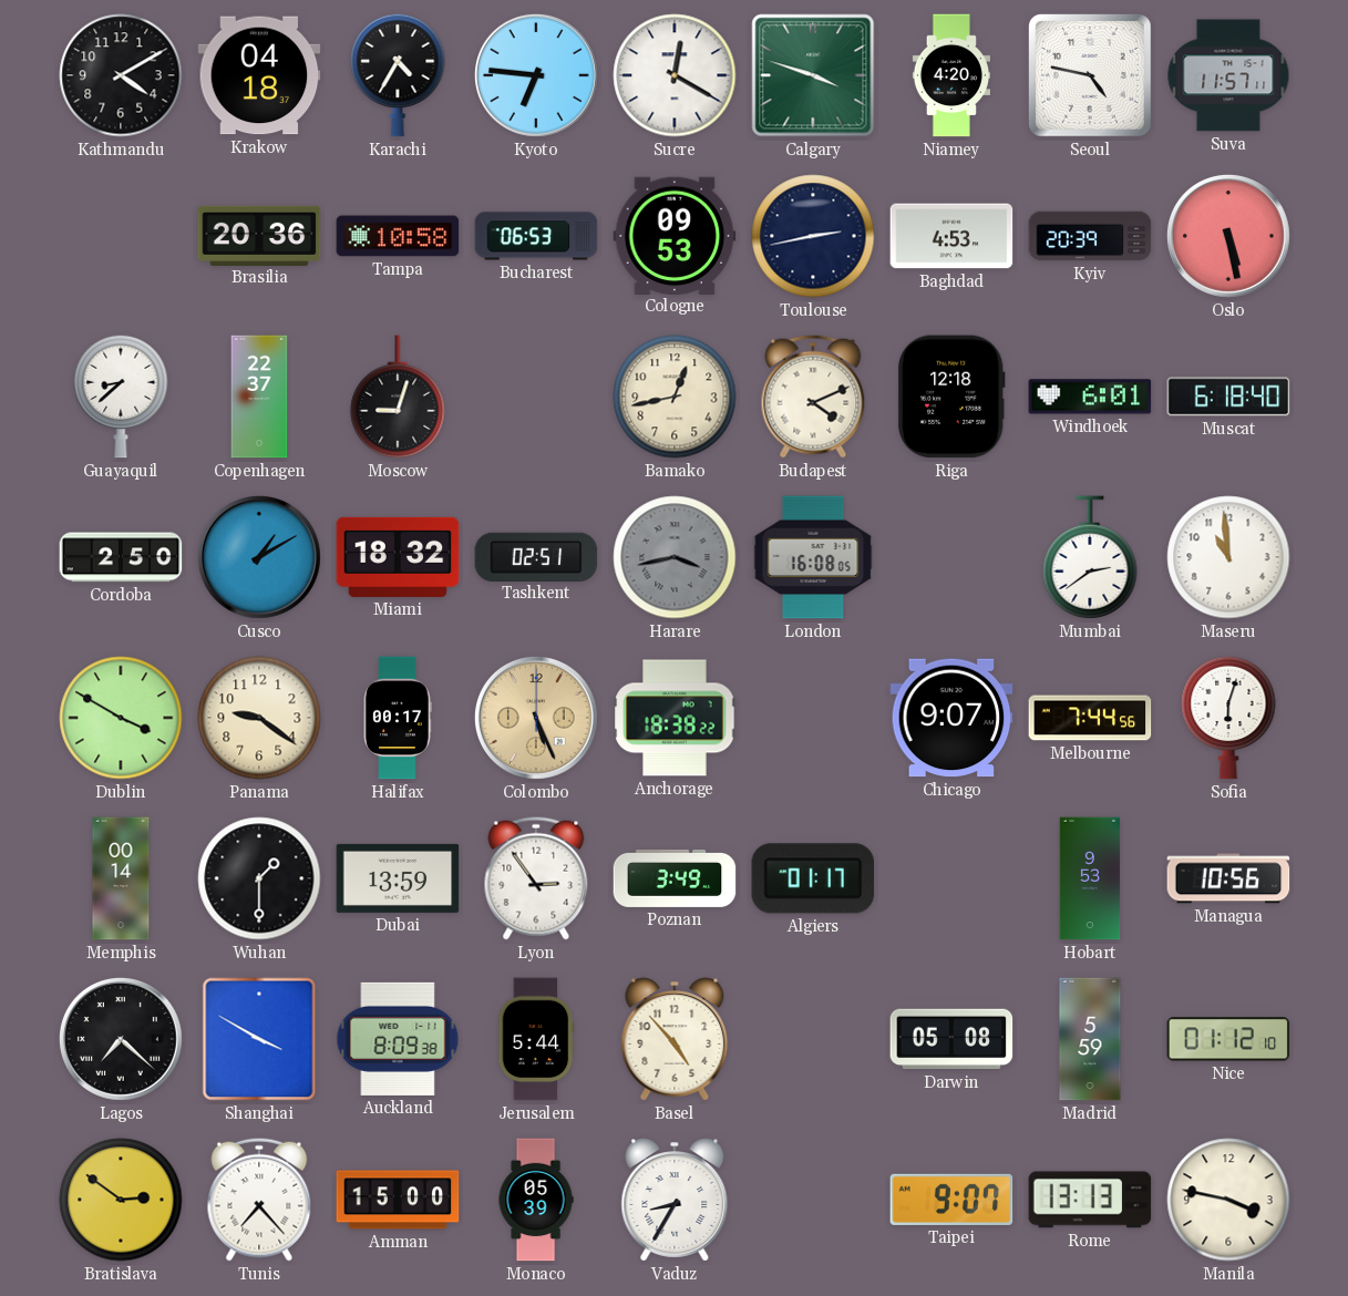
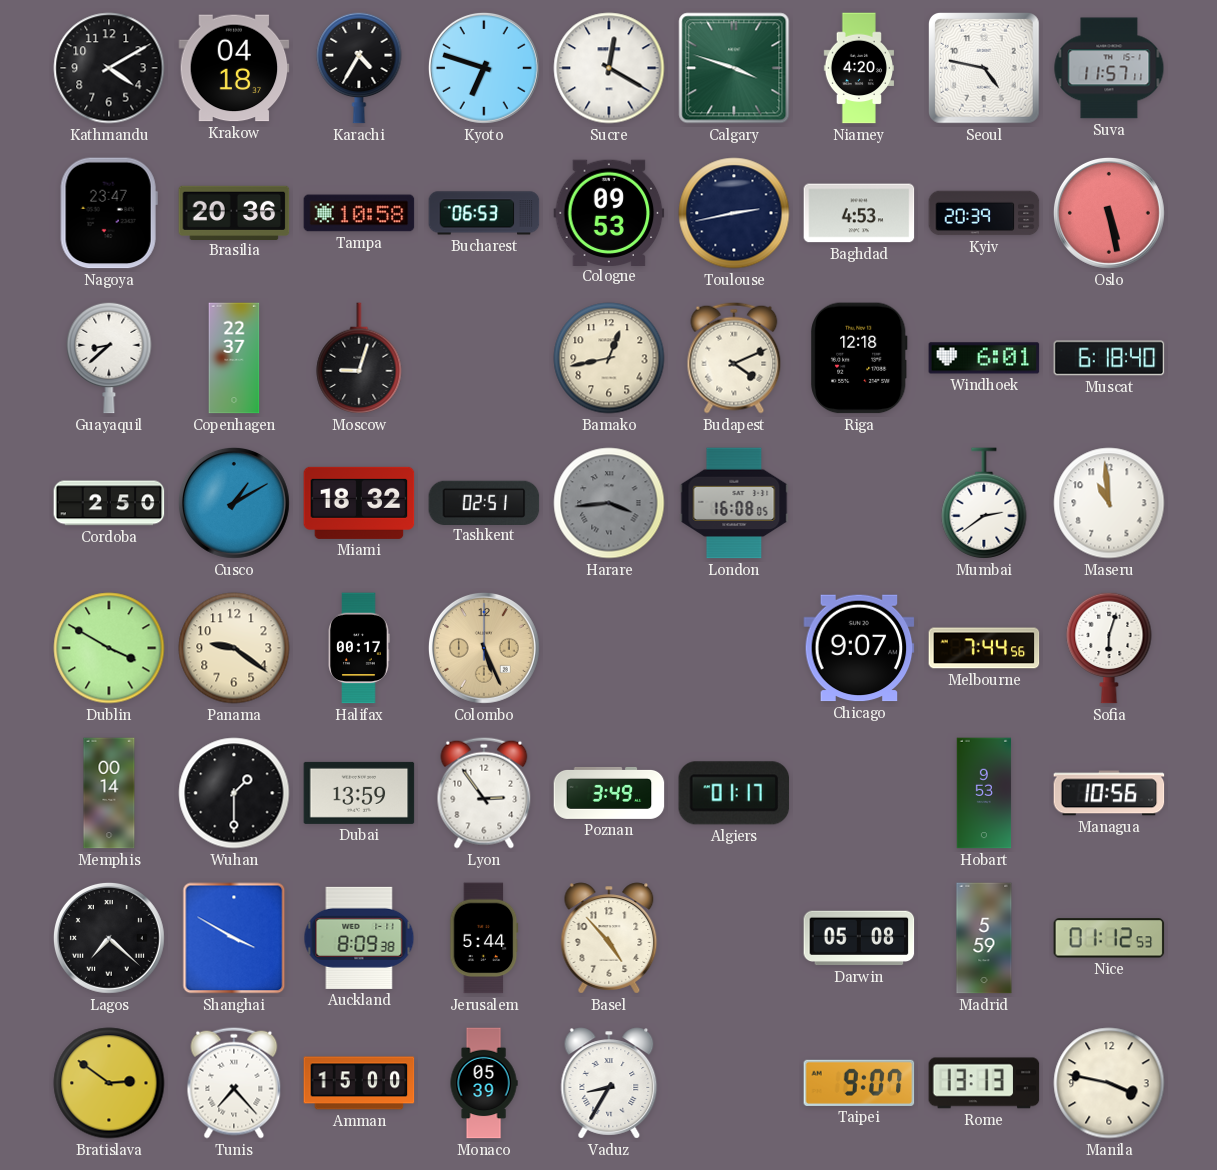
Kyoto: 6:46 -> 6:48
Nagoya: none -> 23:47
Harare: 3:43 -> 3:44
Anchorage: 18:38 -> none
Nice: 01:12:10 -> 01:12:53
